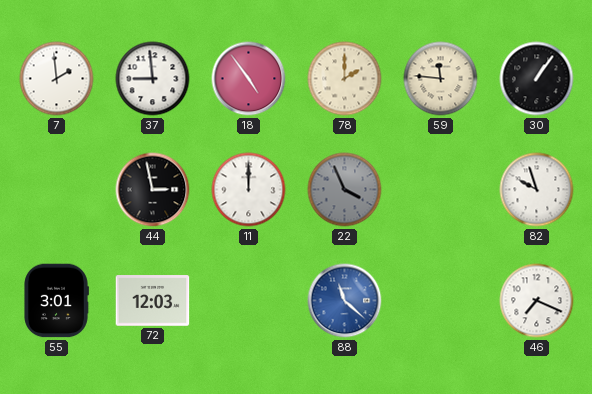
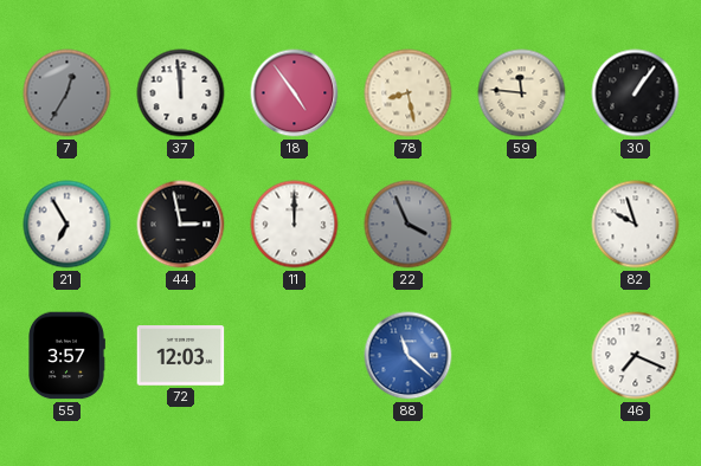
7: 1:59 -> 12:35
7 dial: white -> grey
37: 8:59 -> 11:59
78: 2:00 -> 8:28
21: none -> 6:55
55: 3:01 -> 3:57
